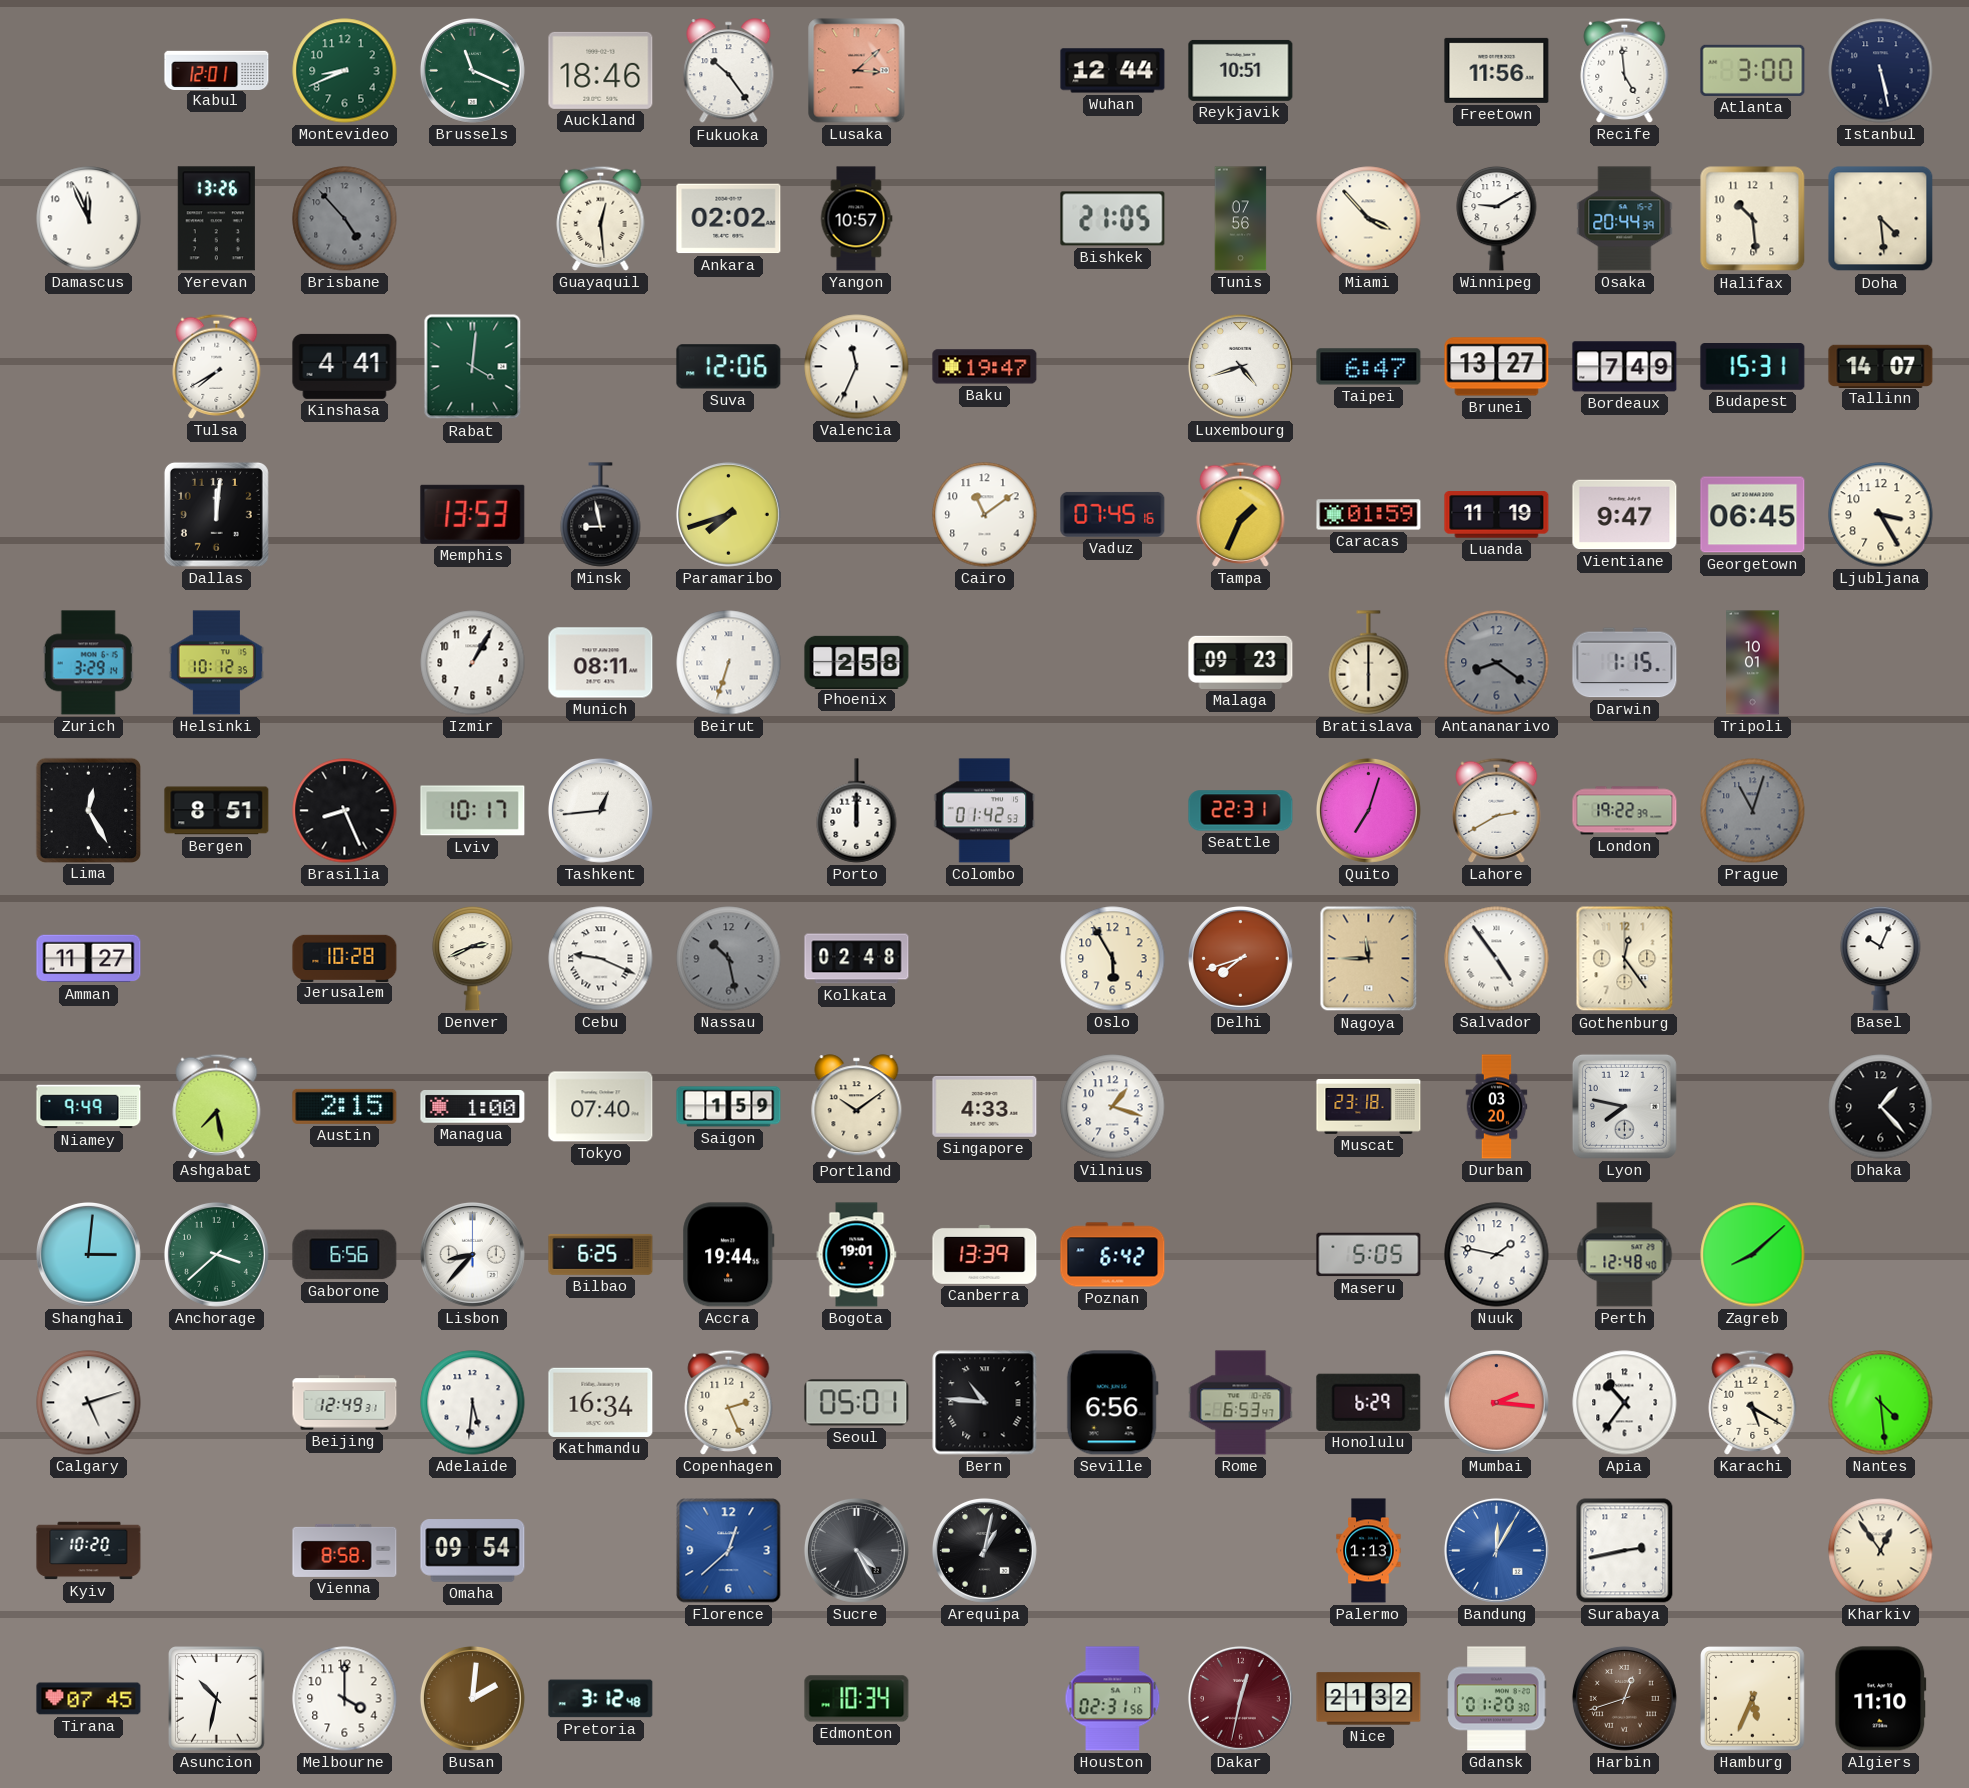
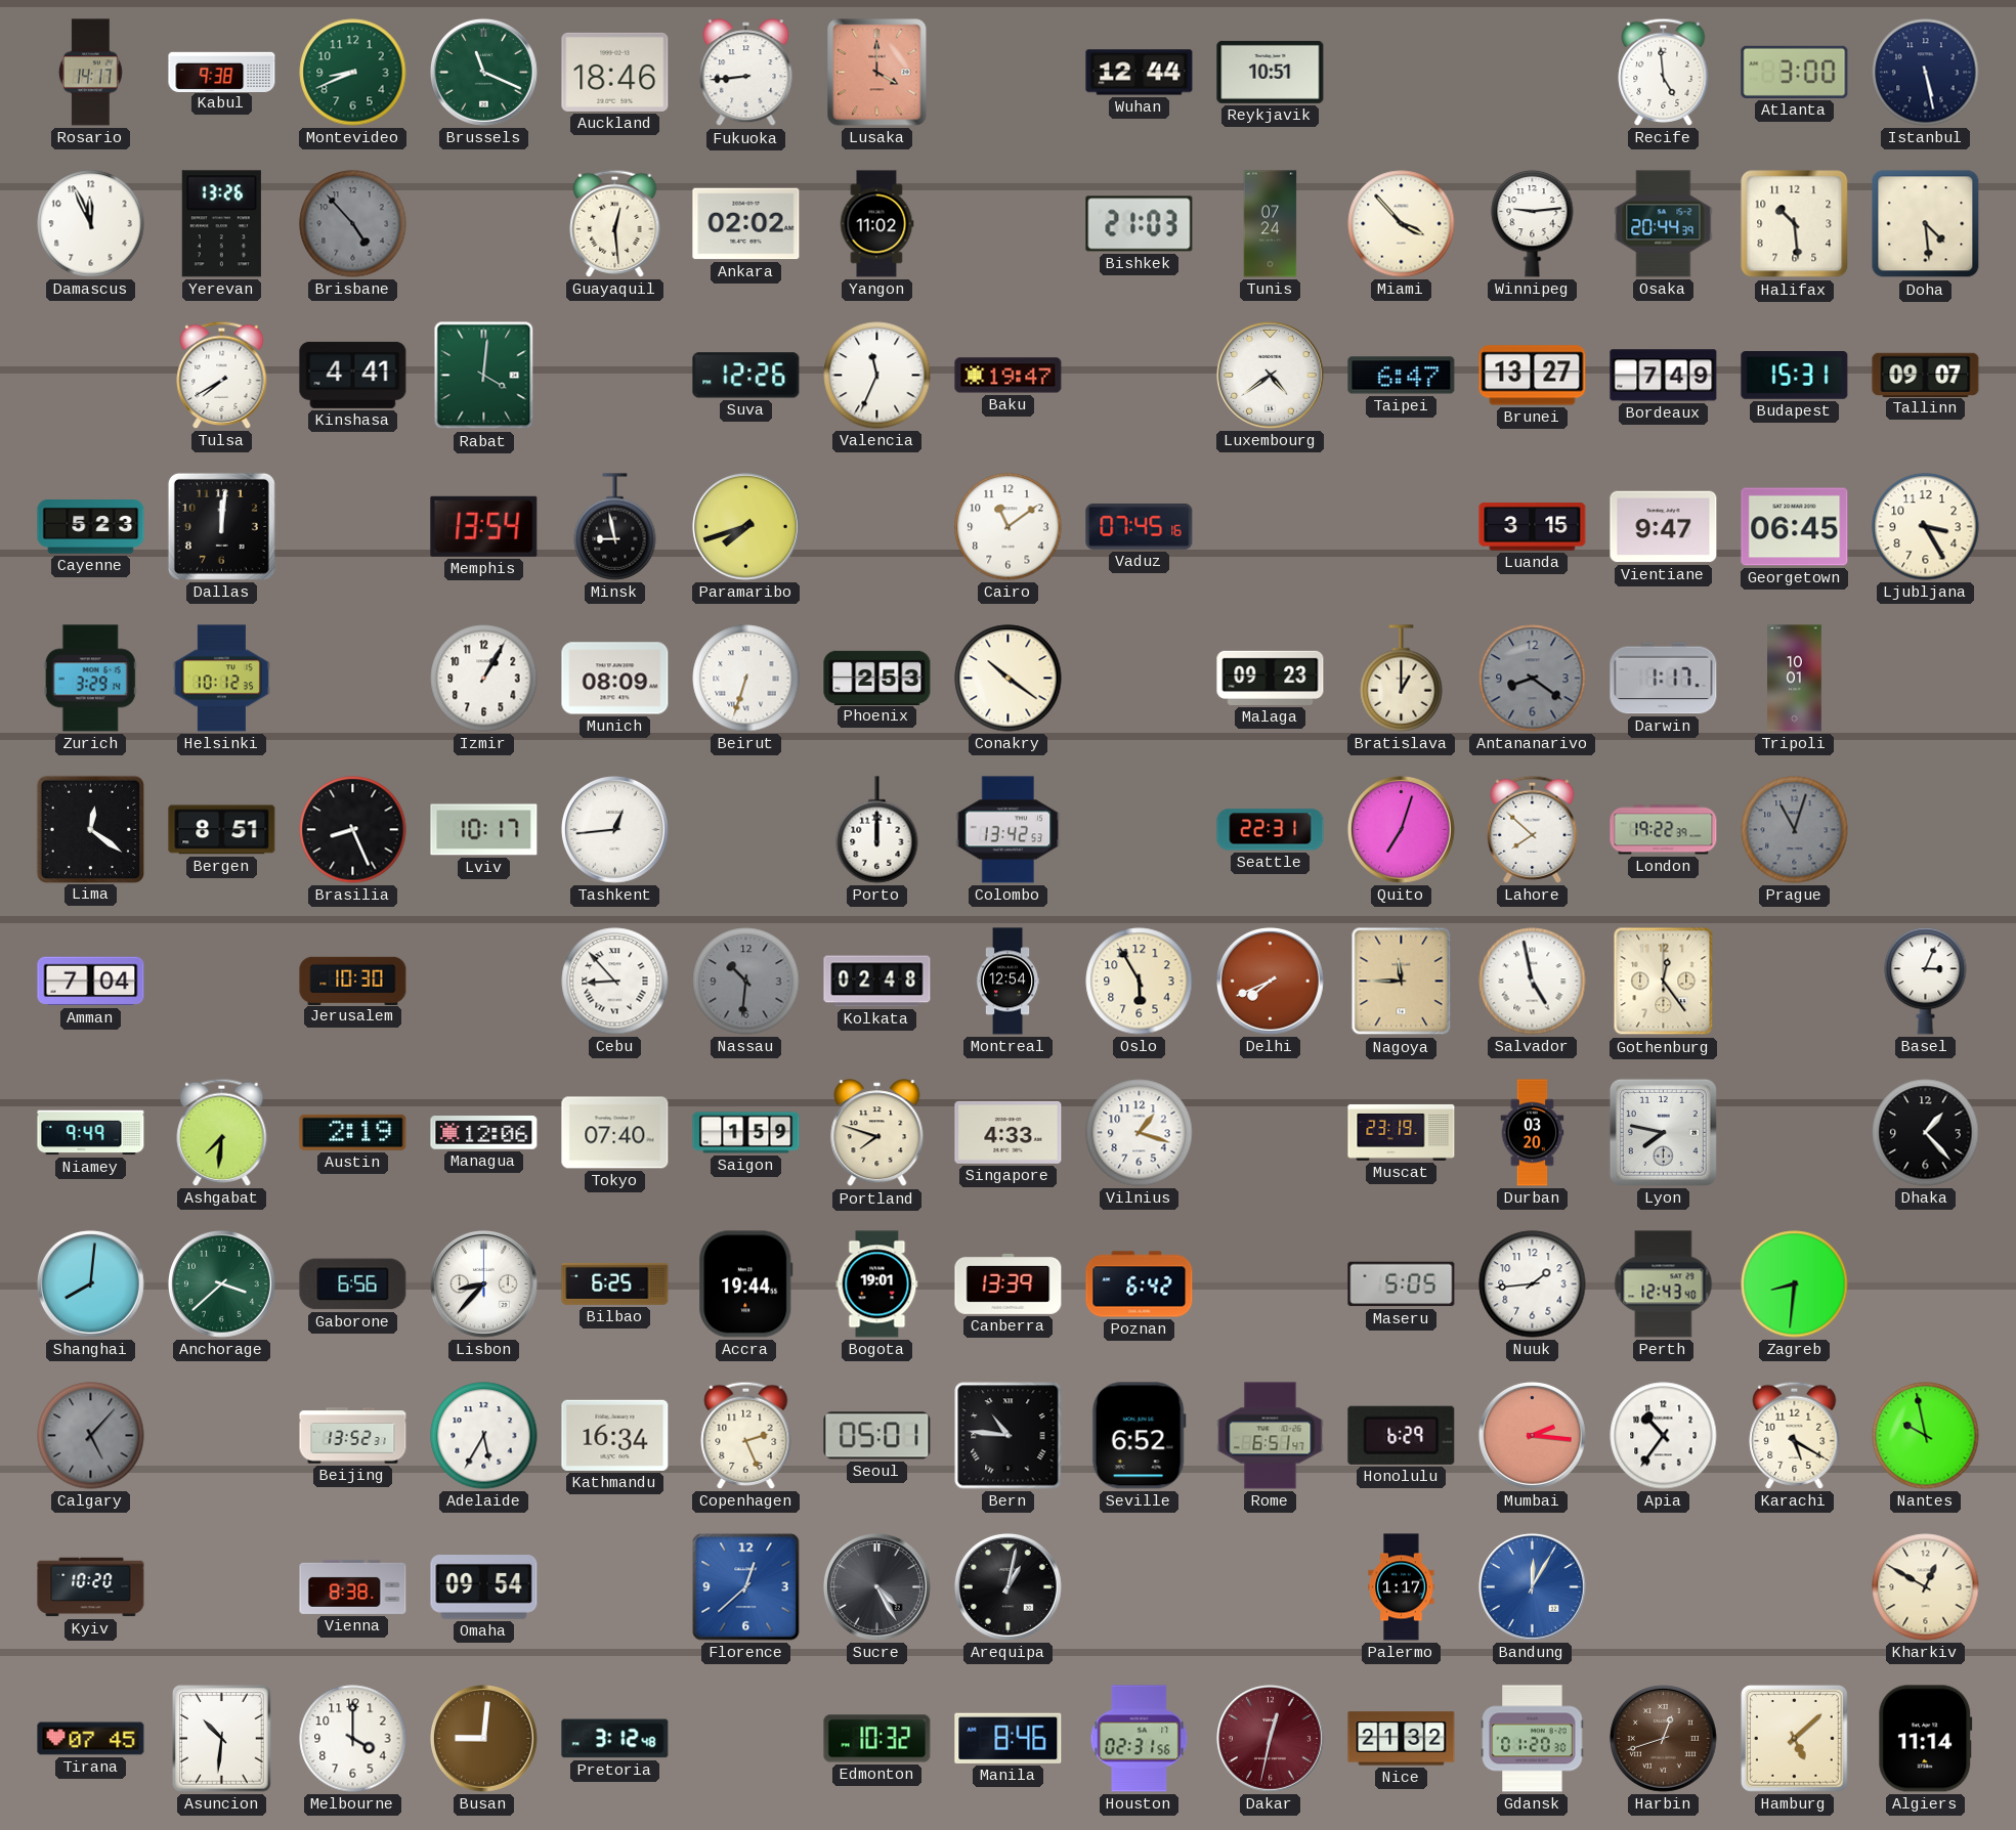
Rosario: none -> 14:17
Kabul: 12:01 -> 9:38
Fukuoka: 10:24 -> 8:44
Lusaka: 3:08 -> 4:00
Freetown: 11:56 -> none
Yangon: 10:57 -> 11:02
Bishkek: 21:05 -> 21:03
Tunis: 07:56 -> 07:24
Winnipeg: 9:10 -> 9:14
Suva: 12:06 -> 12:26
Luxembourg: 4:42 -> 4:39
Tallinn: 14:07 -> 09:07
Cayenne: none -> 5:23
Memphis: 13:53 -> 13:54
Tampa: 1:34 -> none
Caracas: 01:59 -> none
Luanda: 11:19 -> 3:15
Munich: 08:11 -> 08:09
Phoenix: 2:58 -> 2:53
Conakry: none -> 10:21
Bratislava: 6:00 -> 1:00
Darwin: 1:15 -> 1:17
Lima: 12:25 -> 12:21
Colombo: 01:42 -> 13:42
Lahore: 2:40 -> 7:52
Amman: 11:27 -> 7:04
Jerusalem: 10:28 -> 10:30
Denver: 2:41 -> none
Cebu: 9:19 -> 8:53
Nassau: 10:28 -> 10:31
Montreal: none -> 12:54
Delhi: 7:42 -> 7:41
Salvador: 4:54 -> 4:58
Basel: 10:04 -> 3:04
Ashgabat: 7:28 -> 7:31
Austin: 2:15 -> 2:19
Managua: 1:00 -> 12:06
Portland: 10:09 -> 7:48
Muscat: 23:18 -> 23:19
Shanghai: 3:01 -> 8:01
Nuuk: 1:47 -> 1:44
Perth: 12:48 -> 12:43
Zagreb: 8:08 -> 8:31
Calgary: 5:12 -> 5:07
Calgary dial: white -> grey
Beijing: 12:49 -> 13:52
Adelaide: 5:31 -> 5:35
Seville: 6:56 -> 6:52
Rome: 6:53 -> 6:51
Nantes: 4:29 -> 9:58
Vienna: 8:58 -> 8:38
Palermo: 1:13 -> 1:17
Surabaya: 2:43 -> none
Kharkiv: 12:54 -> 12:50
Asuncion: 10:32 -> 10:31
Busan: 2:01 -> 9:01
Edmonton: 10:34 -> 10:32
Manila: none -> 8:46
Hamburg: 5:34 -> 5:08
Algiers: 11:10 -> 11:14
